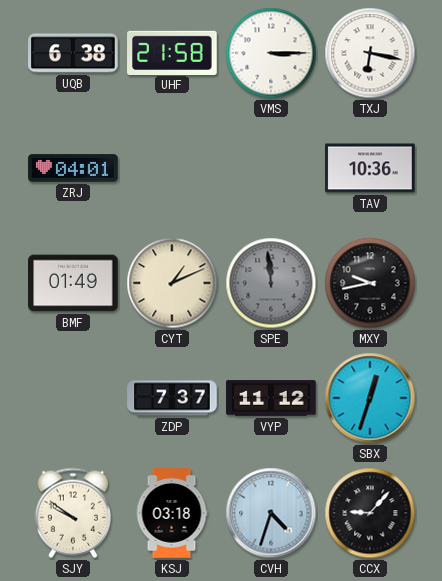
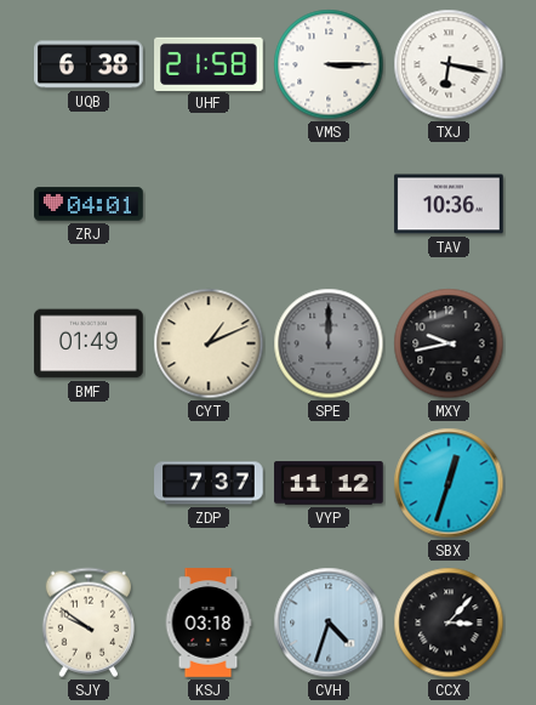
SPE: 11:59 -> 12:00
CCX: 9:07 -> 3:07
